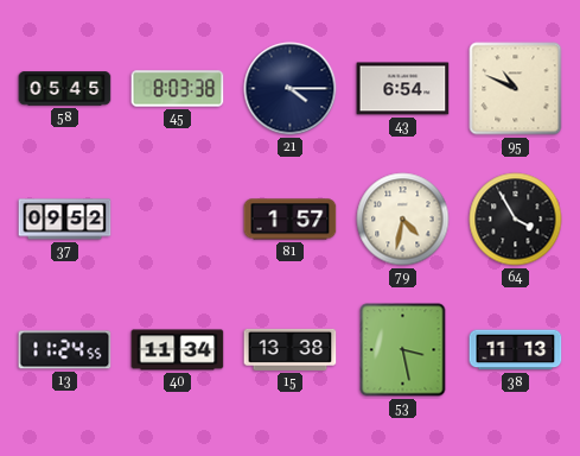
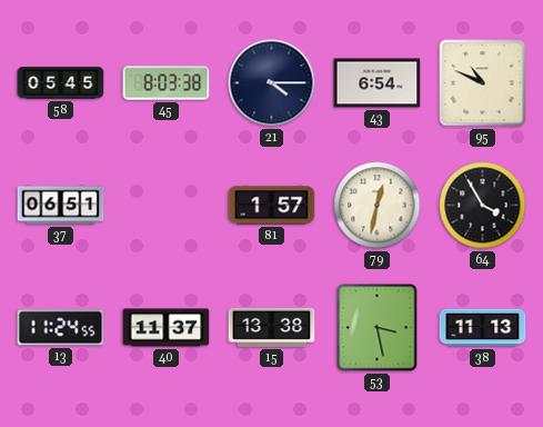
37: 09:52 -> 06:51
79: 4:32 -> 12:32
40: 11:34 -> 11:37
